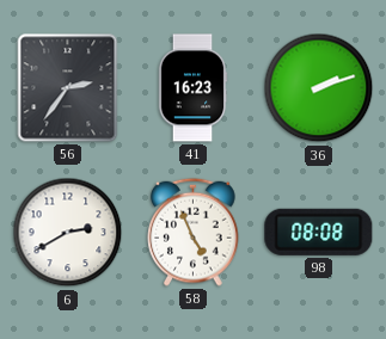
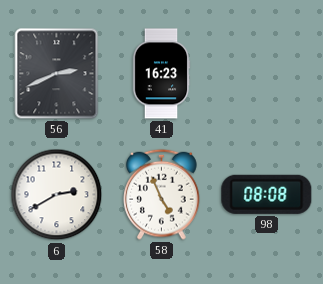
56: 2:36 -> 2:41
36: 2:12 -> none
